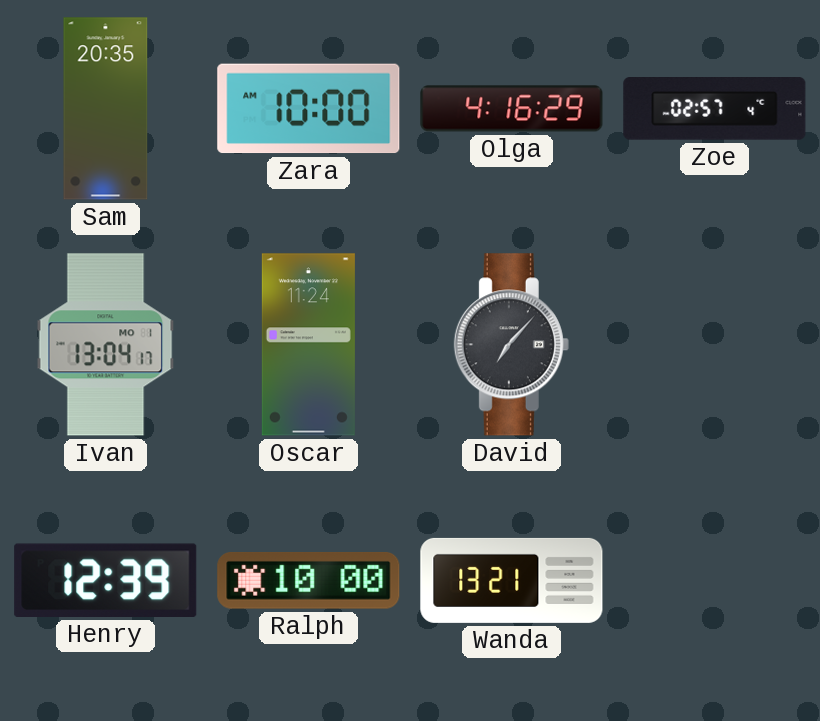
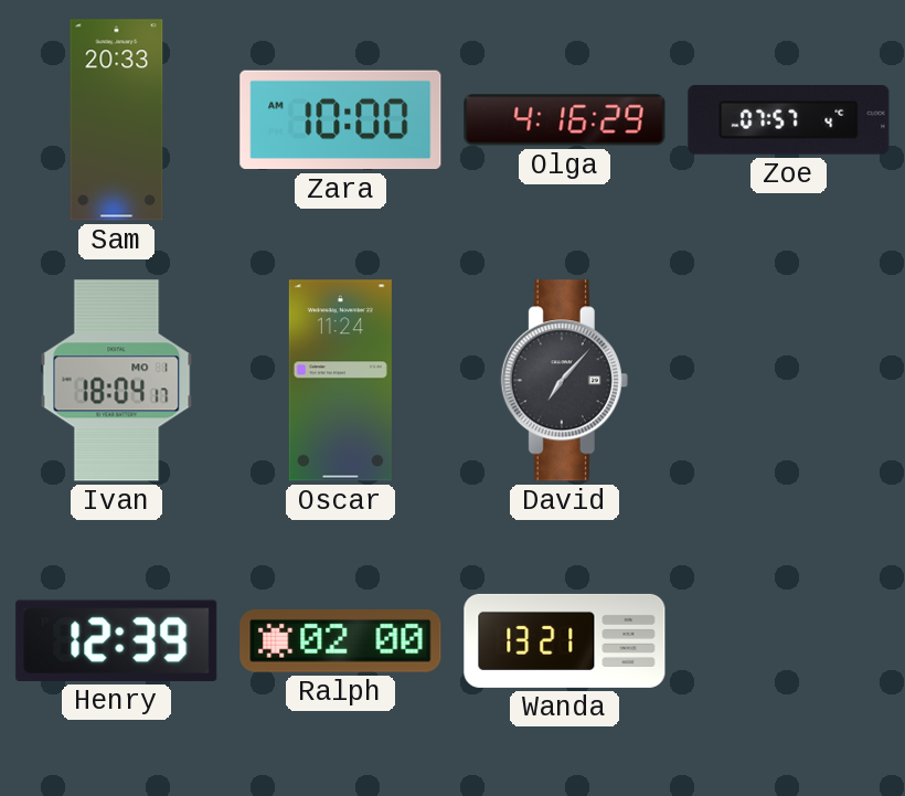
Sam: 20:35 -> 20:33
Zoe: 02:57 -> 07:57
Ivan: 13:04 -> 18:04
Ralph: 10:00 -> 02:00
